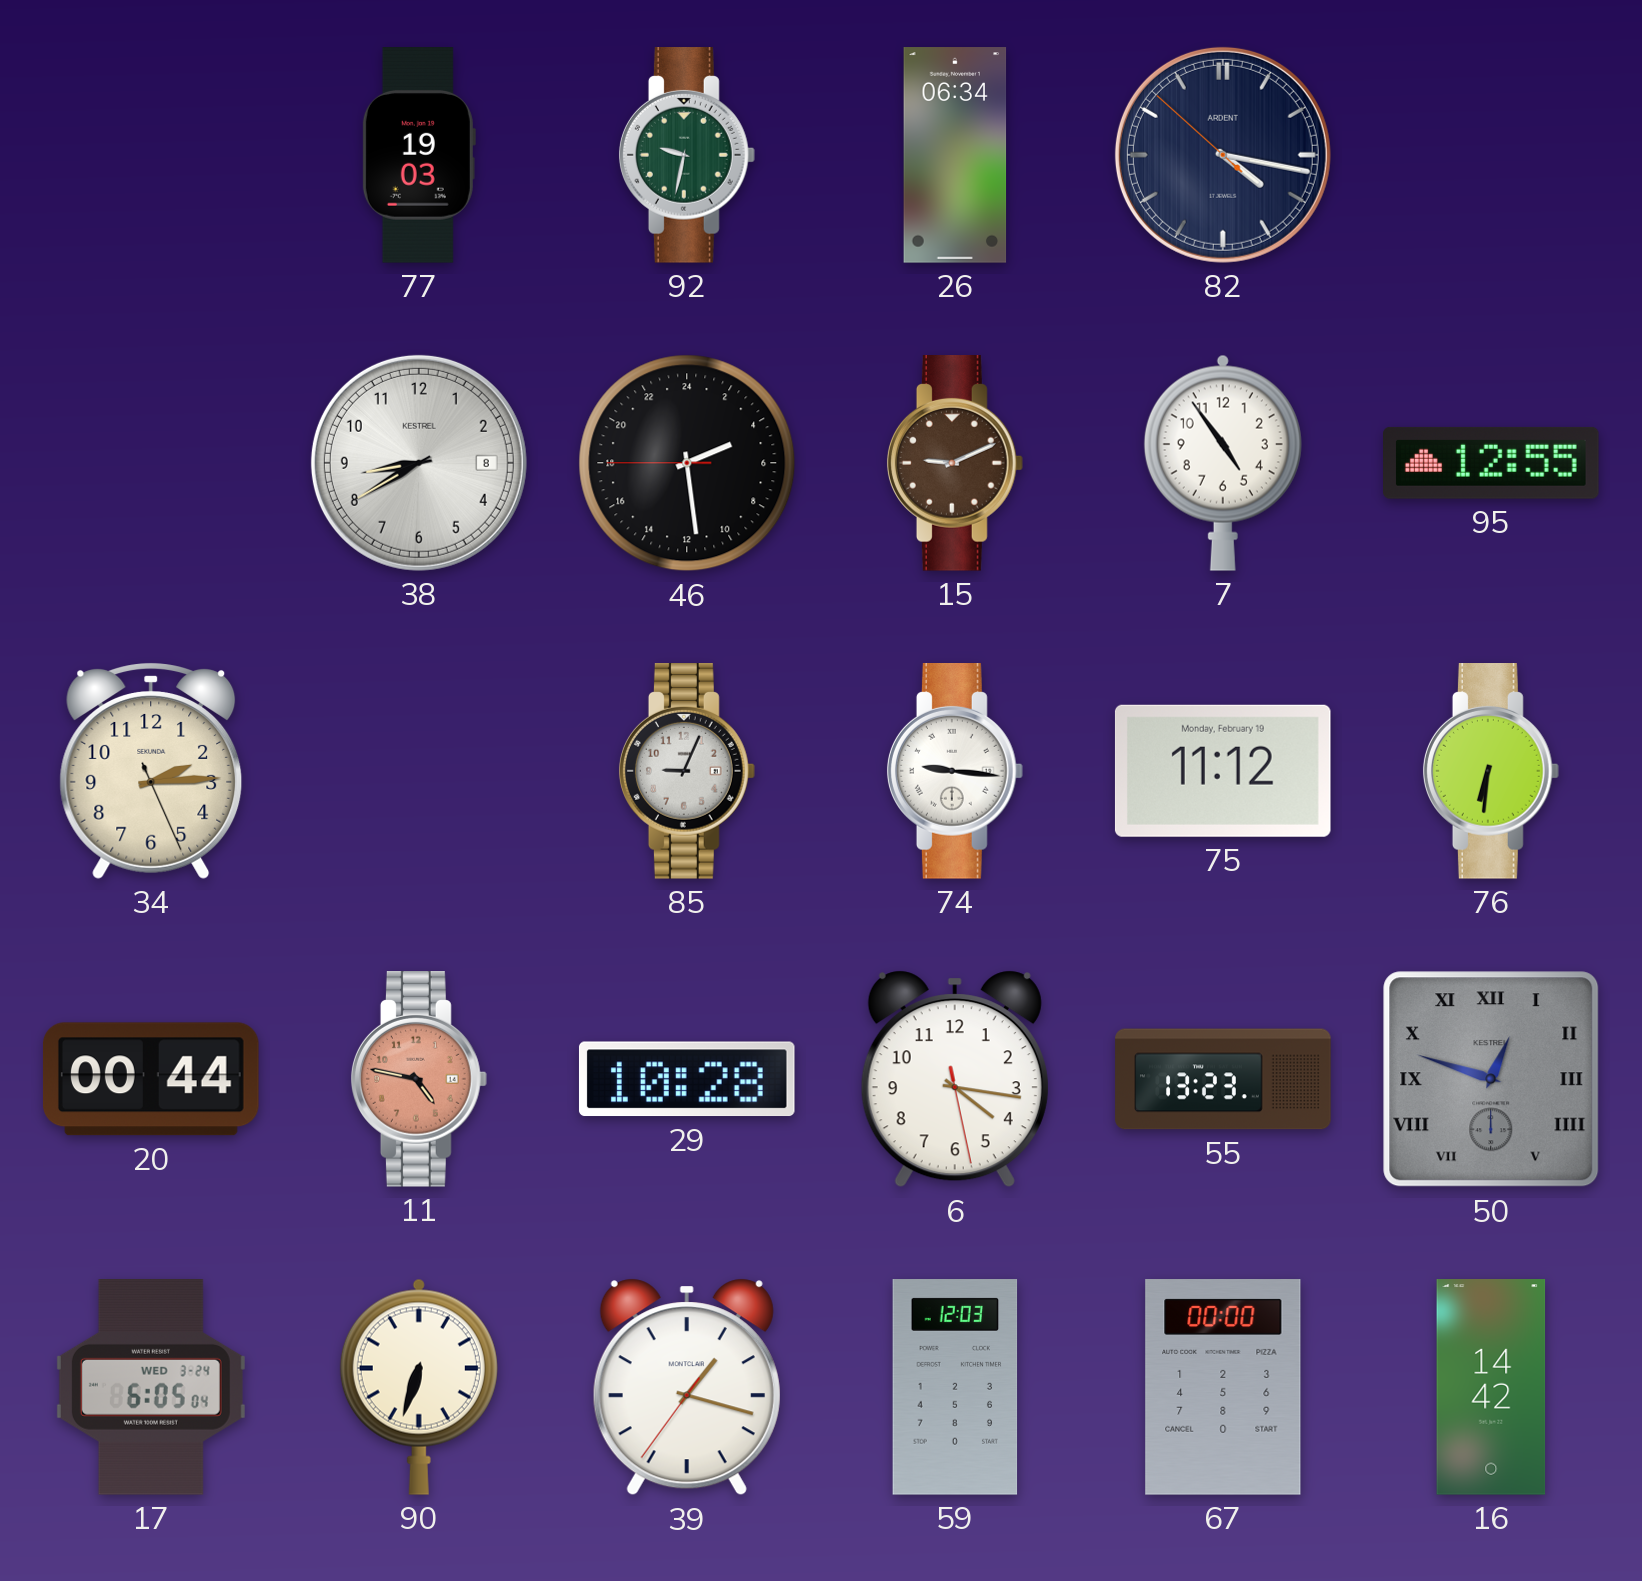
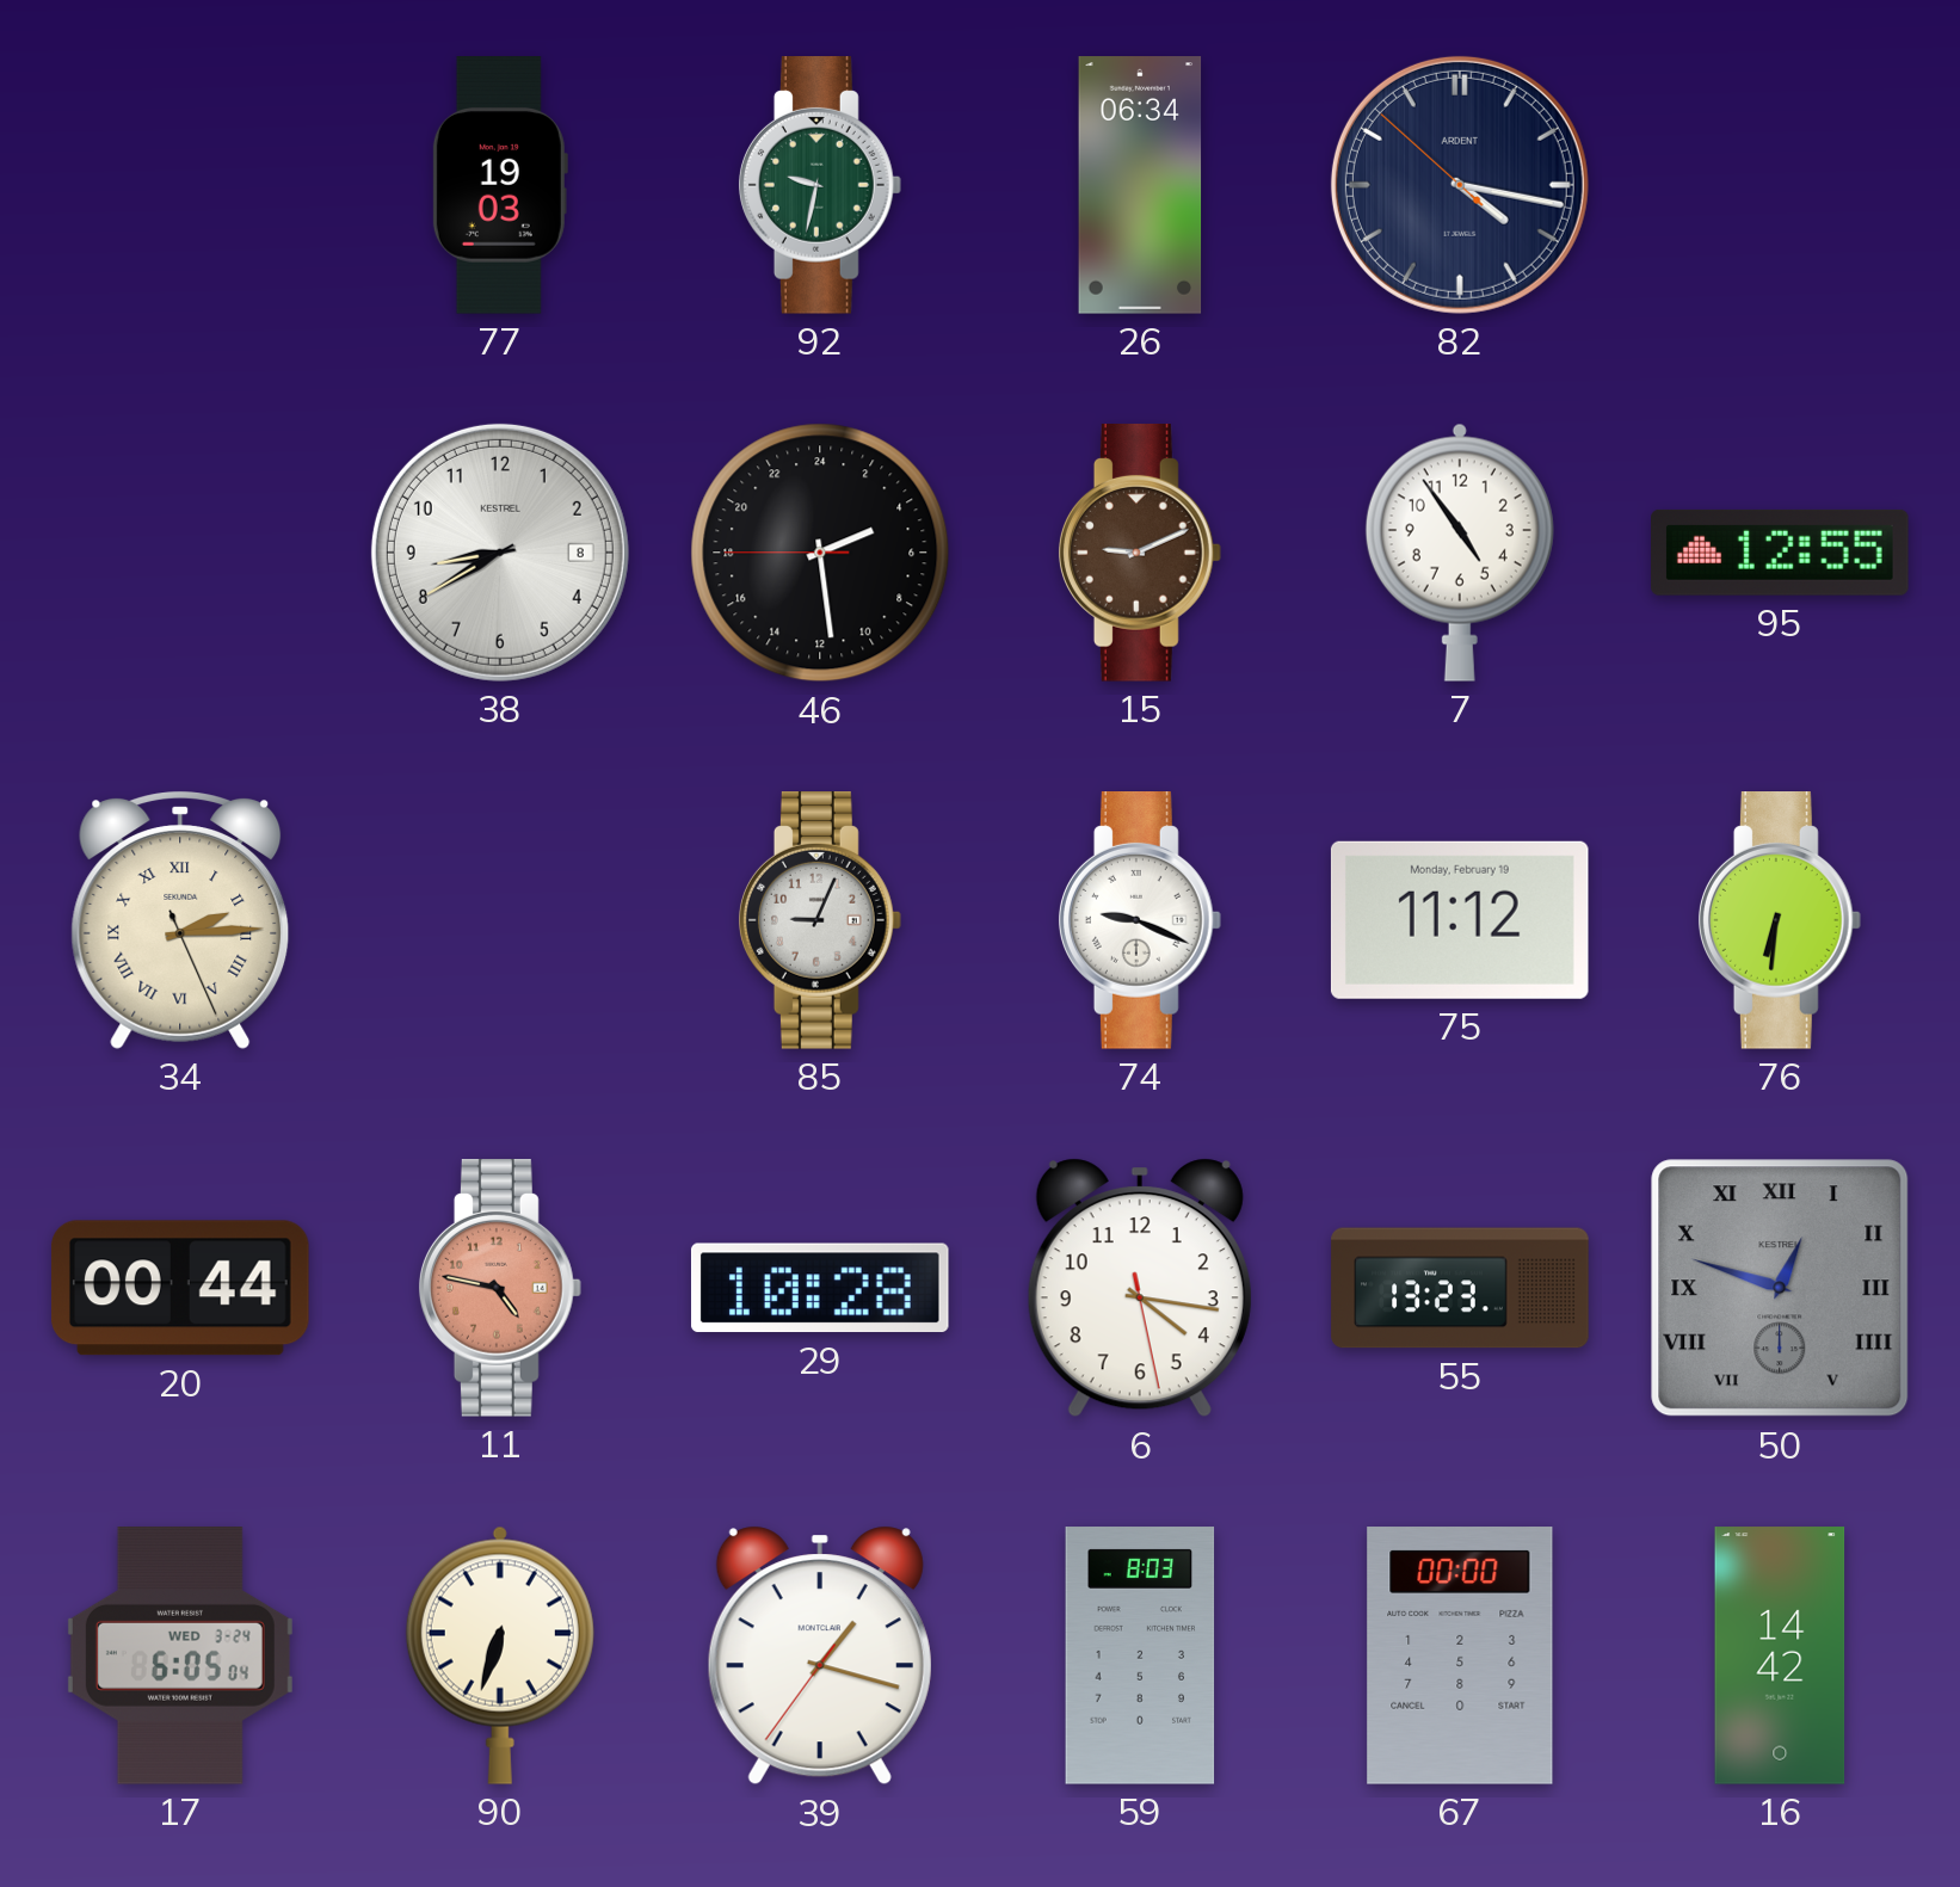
34 numerals: Arabic -> Roman
74: 9:16 -> 9:19
59: 12:03 -> 8:03
